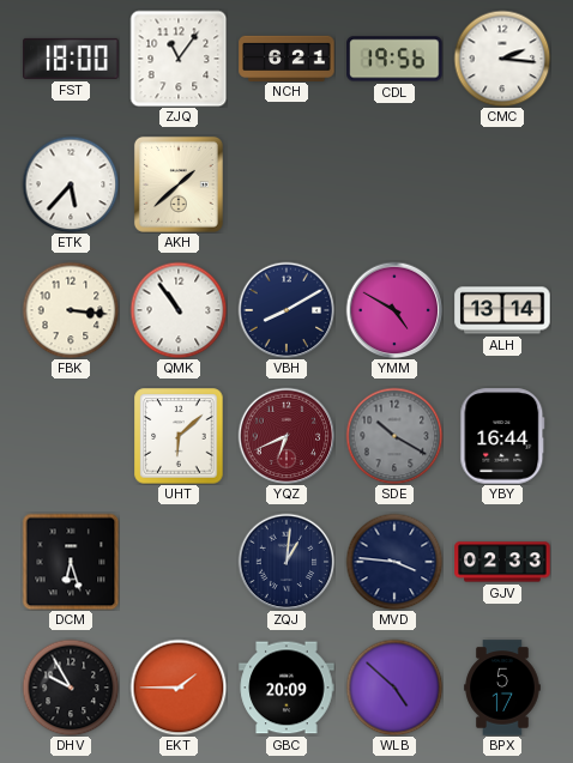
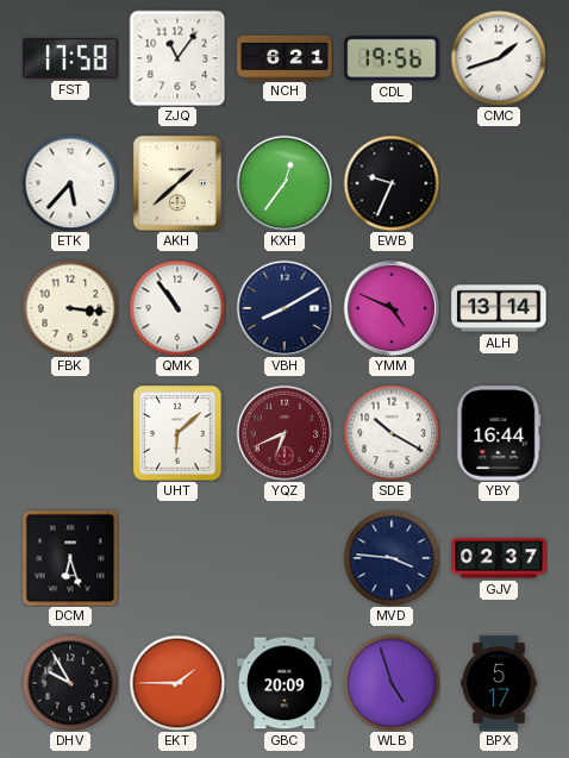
FST: 18:00 -> 17:58
CMC: 2:16 -> 1:42
KXH: none -> 12:36
EWB: none -> 9:34
YMM: 4:50 -> 4:49
SDE dial: grey -> white
ZQJ: 1:01 -> none
GJV: 02:33 -> 02:37
WLB: 4:52 -> 4:57
